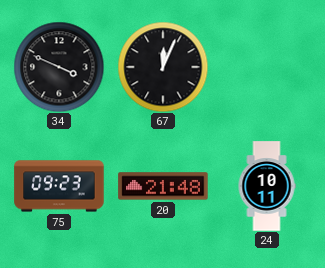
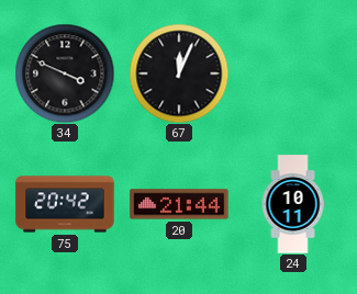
75: 09:23 -> 20:42
20: 21:48 -> 21:44
